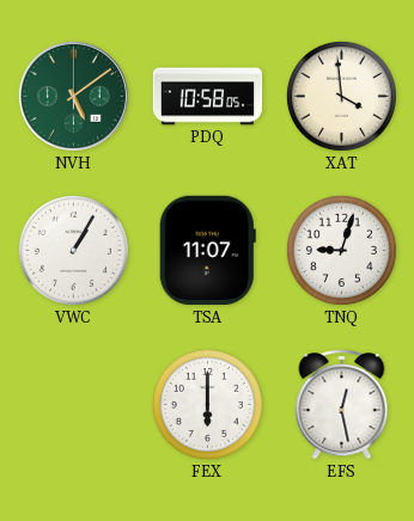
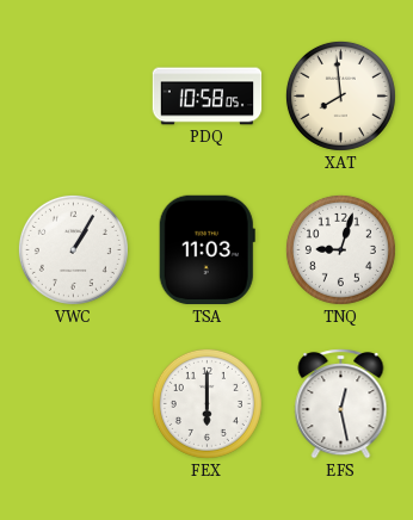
NVH: 5:09 -> none
XAT: 3:59 -> 7:59
TSA: 11:07 -> 11:03
